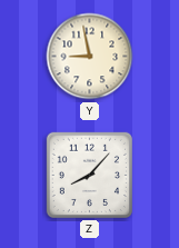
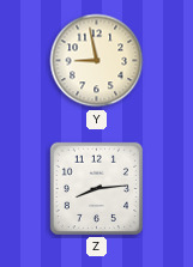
Z: 8:07 -> 8:14
